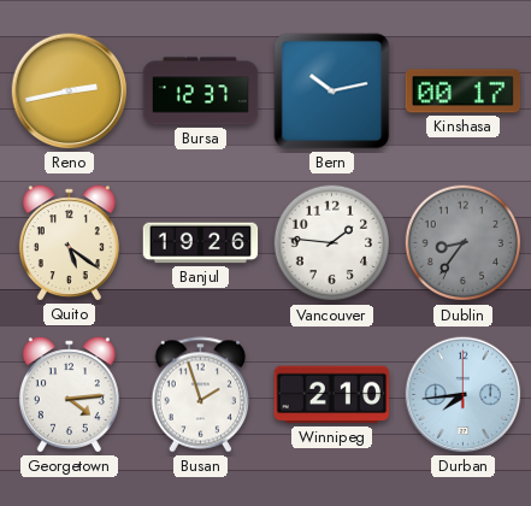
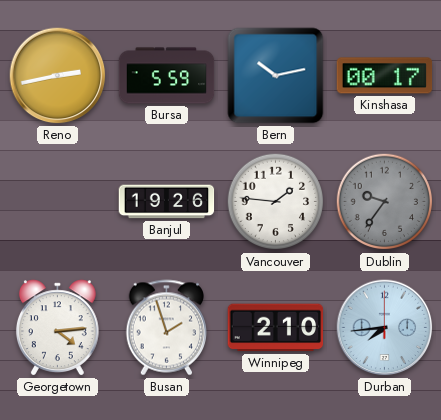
Bursa: 12:37 -> 5:59
Quito: 5:21 -> none
Dublin: 8:36 -> 9:36
